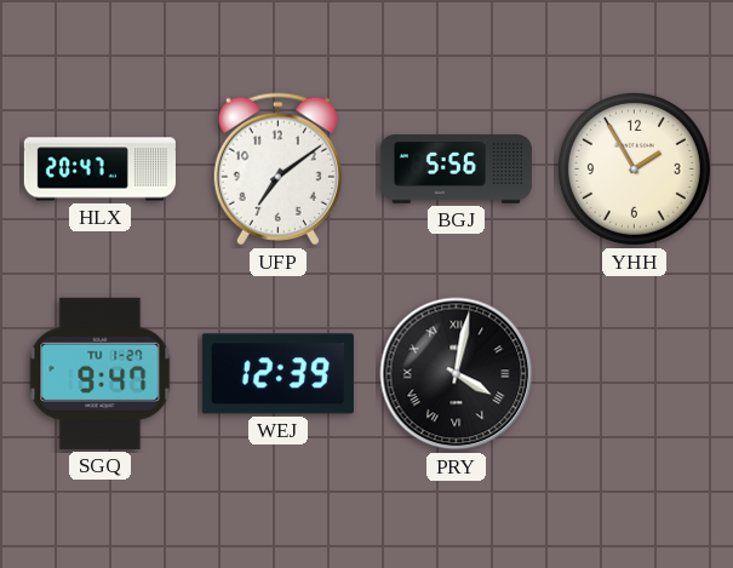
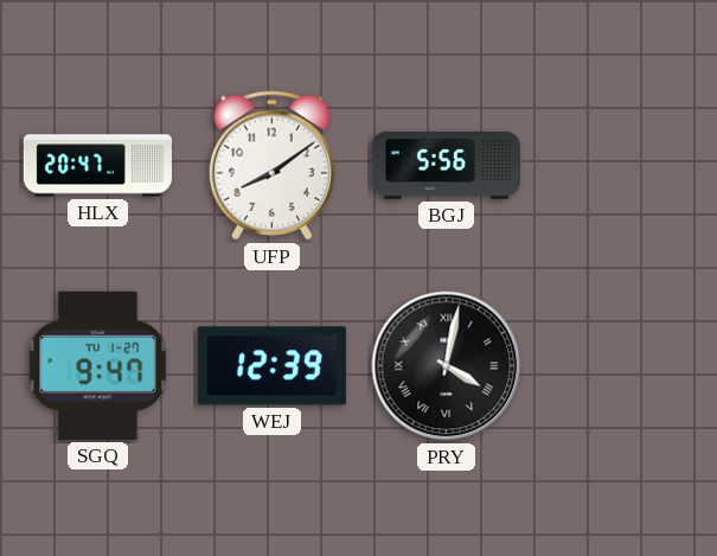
UFP: 7:09 -> 8:09
YHH: 1:55 -> none
